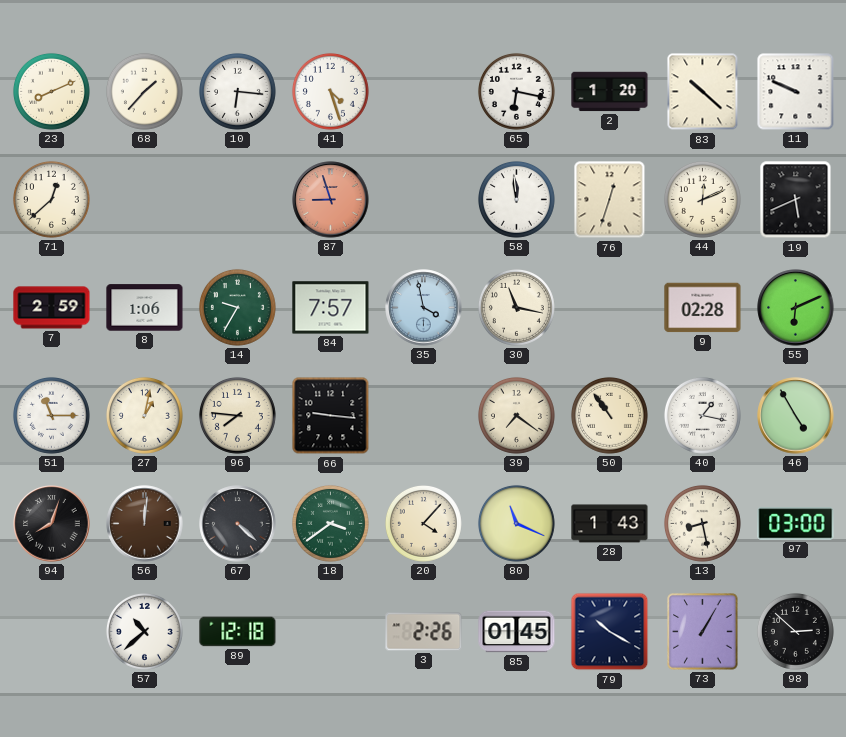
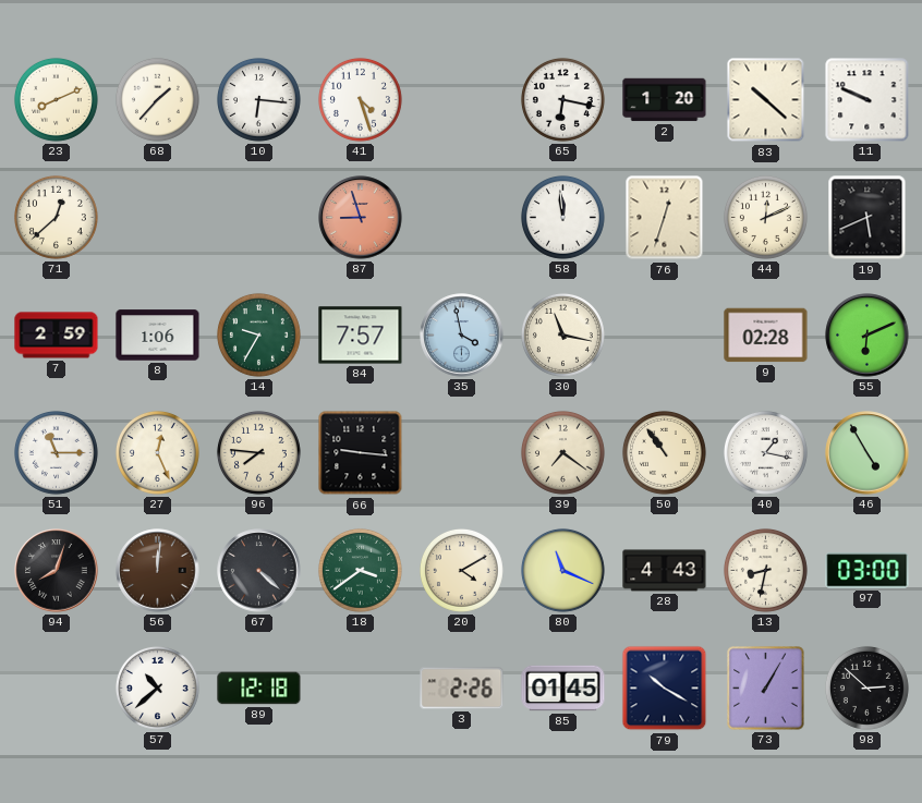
27: 1:02 -> 12:26
20: 4:07 -> 4:10
28: 1:43 -> 4:43
13: 8:28 -> 8:32
